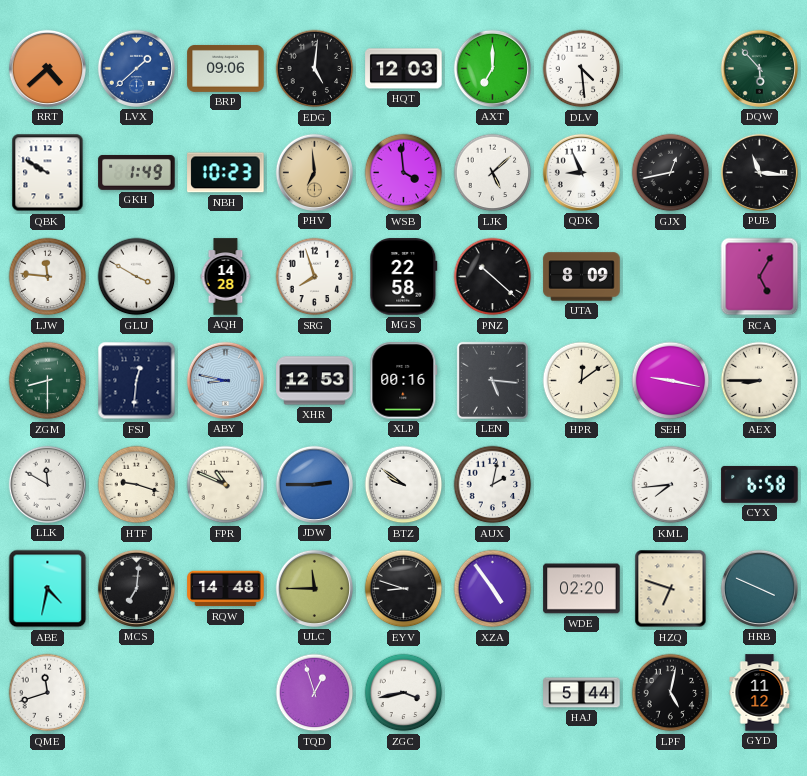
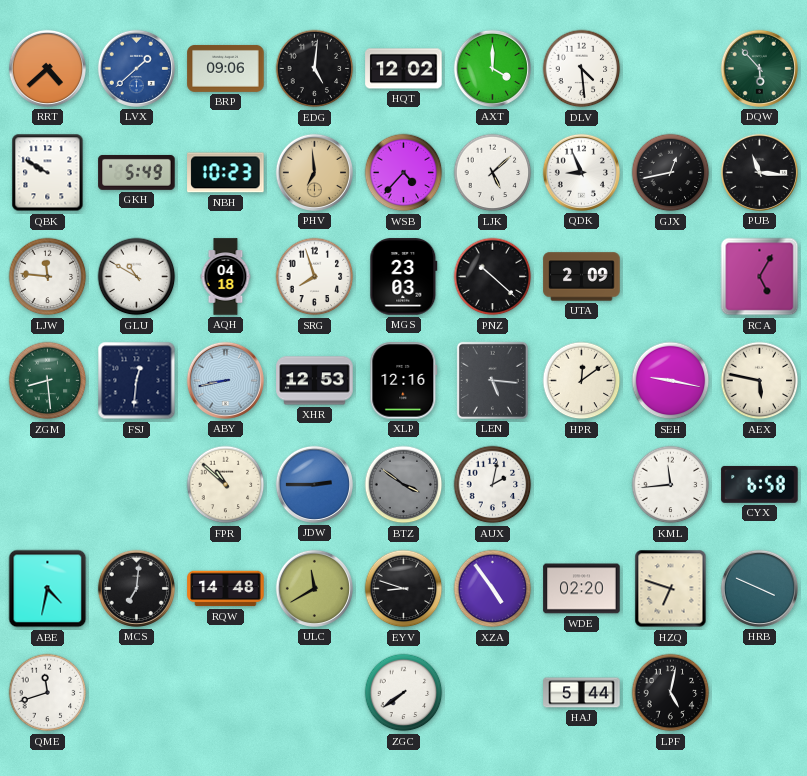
HQT: 12:03 -> 12:02
AXT: 7:00 -> 4:00
GKH: 1:49 -> 5:49
WSB: 3:59 -> 4:37
GLU: 3:50 -> 10:50
AQH: 14:28 -> 04:18
MGS: 22:58 -> 23:03
UTA: 8:09 -> 2:09
ZGM: 8:30 -> 8:29
ABY: 8:47 -> 8:43
XLP: 00:16 -> 12:16
AEX: 8:45 -> 5:47
LLK: 11:50 -> none
HTF: 9:18 -> none
FPR: 10:49 -> 10:52
BTZ: 9:51 -> 3:51
BTZ dial: white -> grey
KML: 7:44 -> 11:44
ULC: 11:45 -> 11:40
TQD: 12:57 -> none
ZGC: 3:43 -> 7:39
GYD: 11:12 -> none
